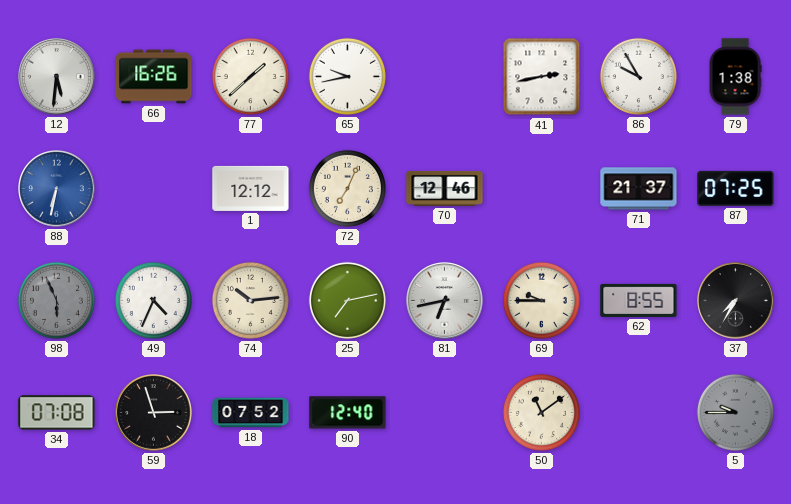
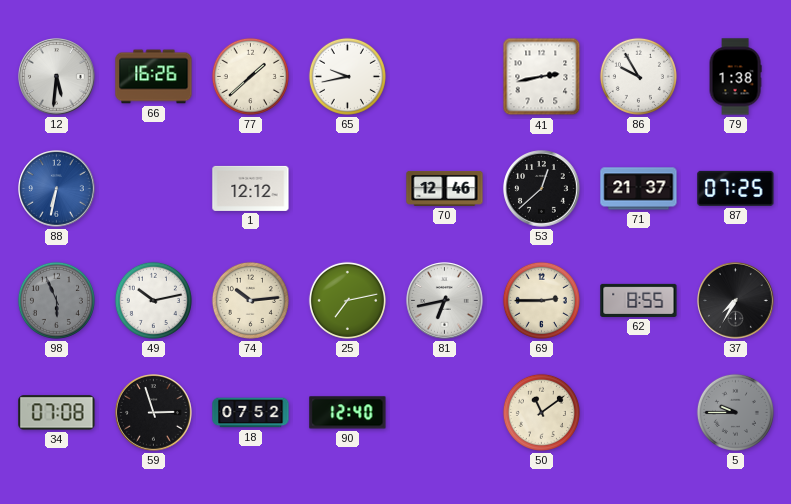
72: 7:04 -> none
53: none -> 12:38
49: 4:34 -> 10:13
69: 9:45 -> 2:45
